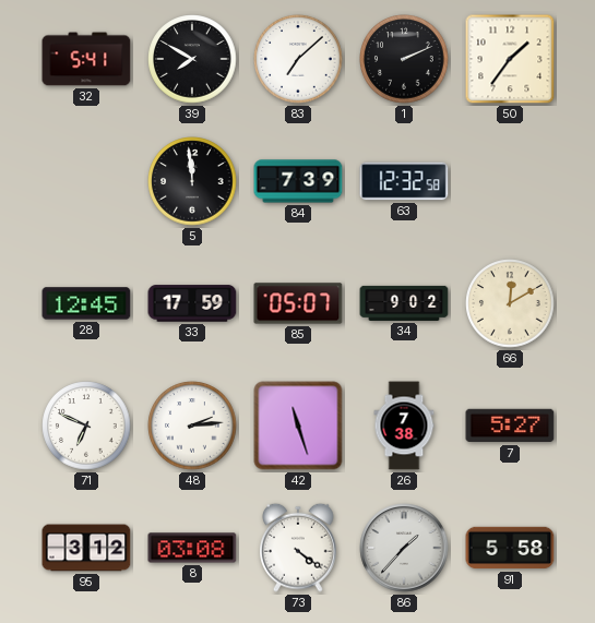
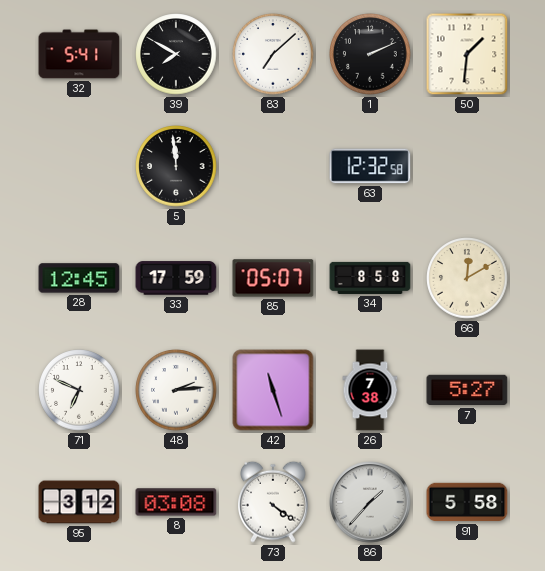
50: 1:36 -> 1:31
84: 7:39 -> none
34: 9:02 -> 8:58
